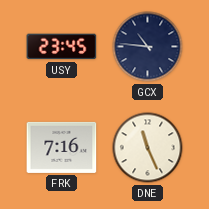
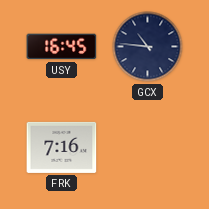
USY: 23:45 -> 16:45
DNE: 11:26 -> none
